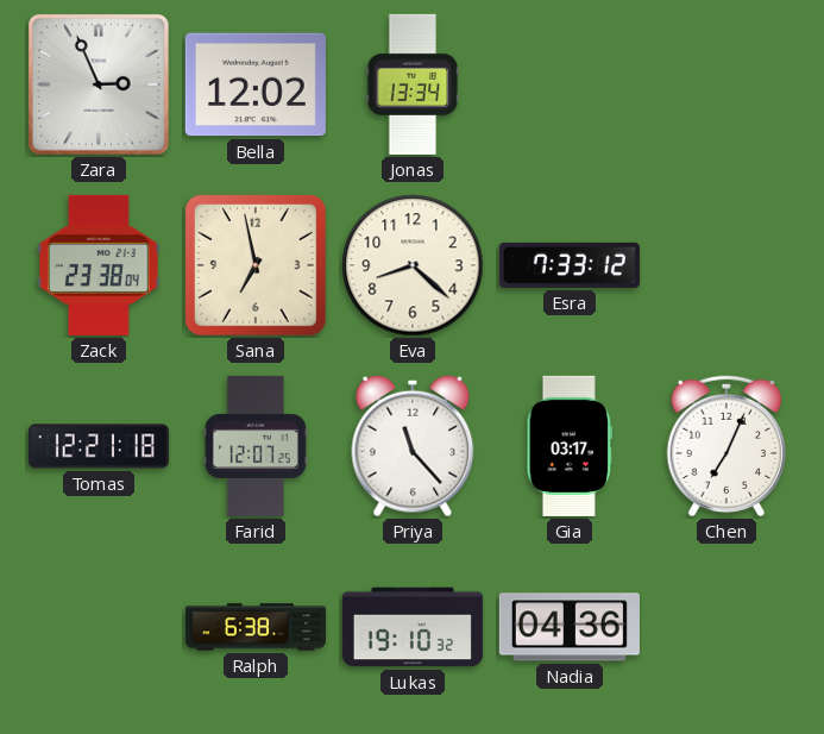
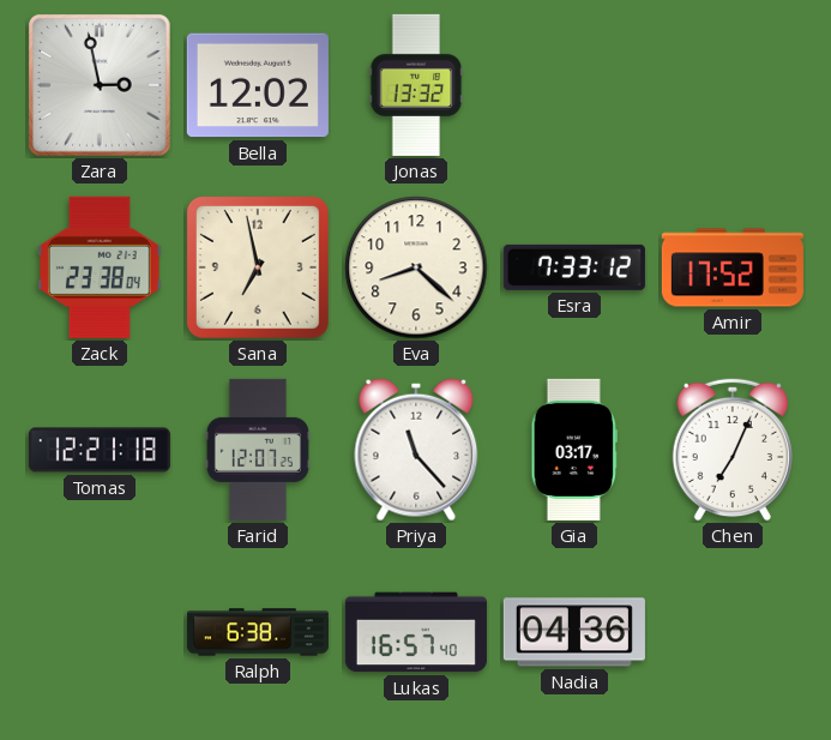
Zara: 2:56 -> 2:58
Jonas: 13:34 -> 13:32
Amir: none -> 17:52
Lukas: 19:10 -> 16:57
